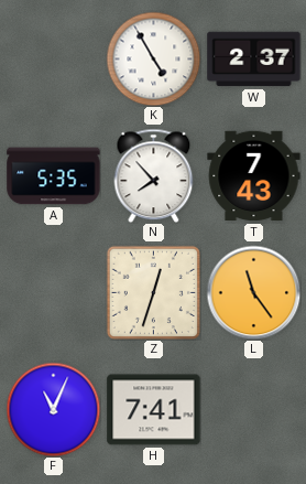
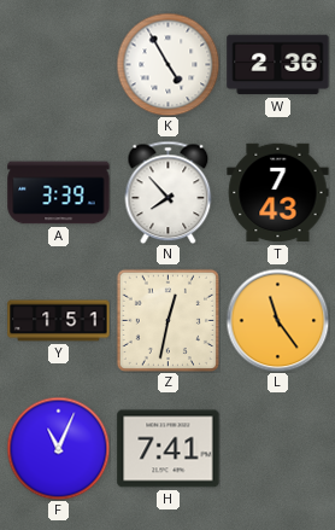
W: 2:37 -> 2:36
A: 5:35 -> 3:39
Y: none -> 1:51
Z: 12:33 -> 12:32
